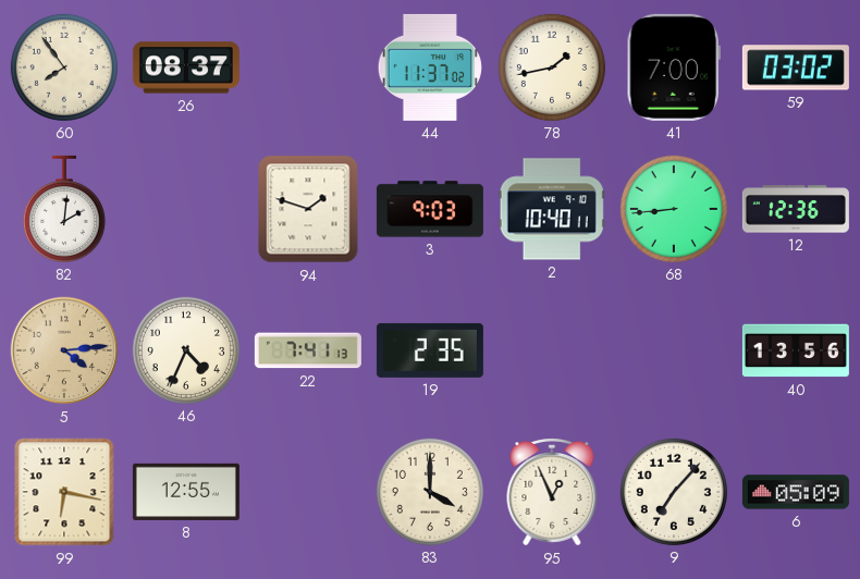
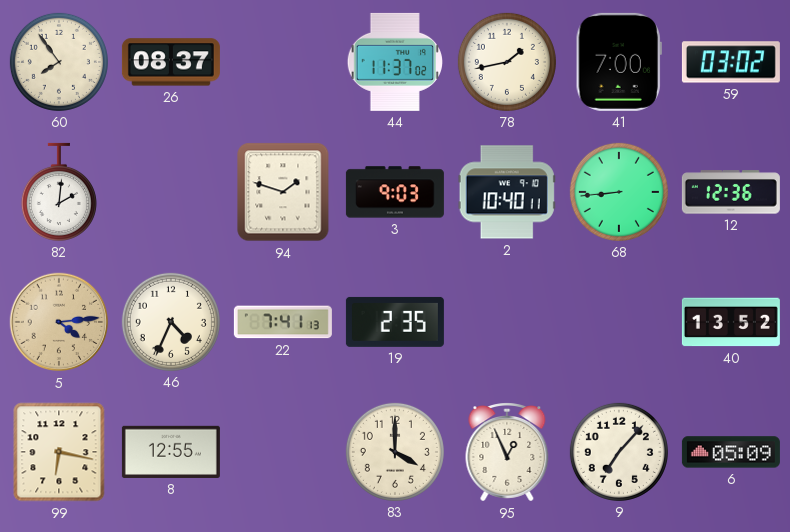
40: 13:56 -> 13:52
